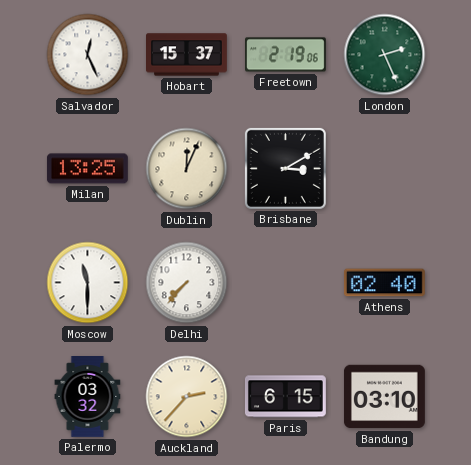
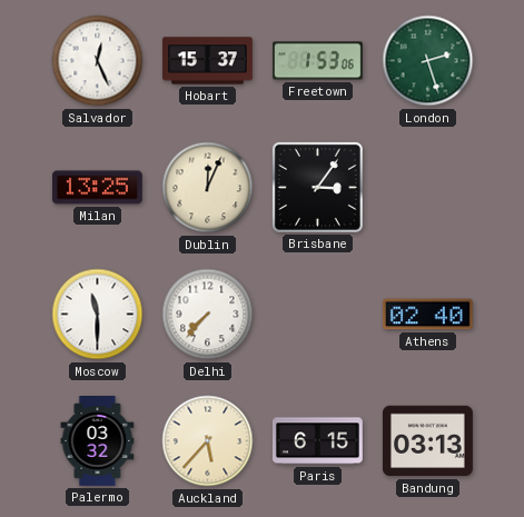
Freetown: 2:19 -> 1:53
London: 2:26 -> 2:27
Brisbane: 3:10 -> 3:06
Auckland: 2:37 -> 5:37
Bandung: 03:10 -> 03:13
